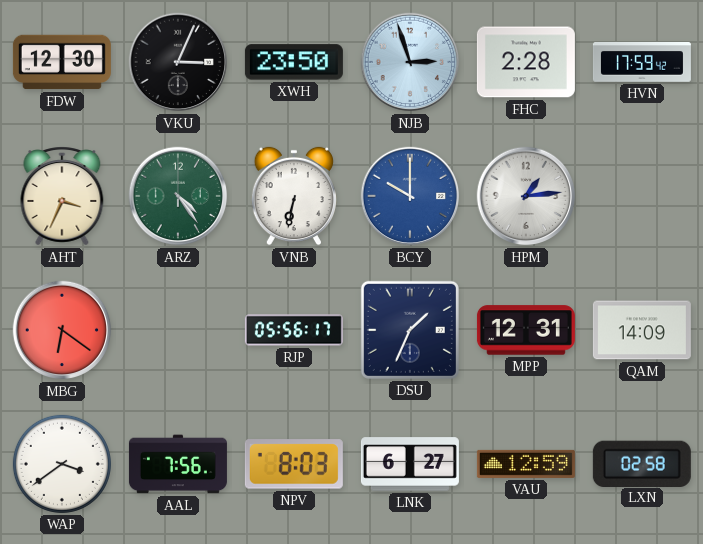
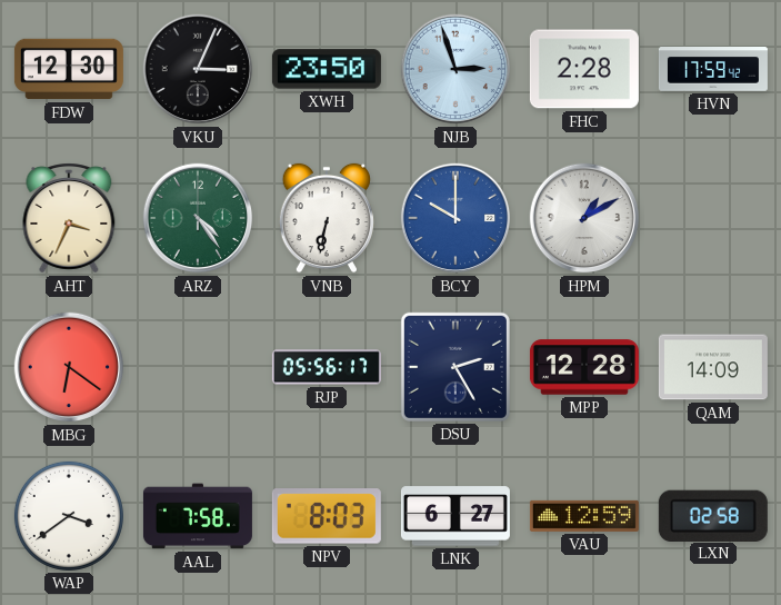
HPM: 1:14 -> 1:10
DSU: 1:34 -> 2:25
MPP: 12:31 -> 12:28
AAL: 7:56 -> 7:58
